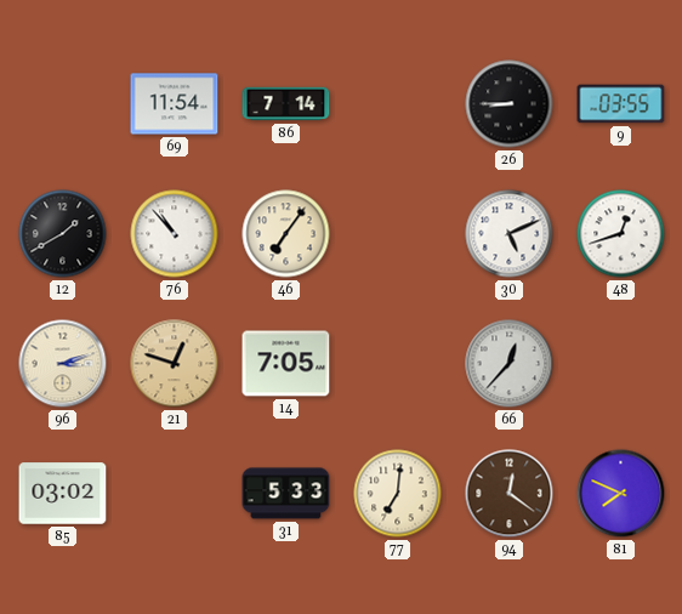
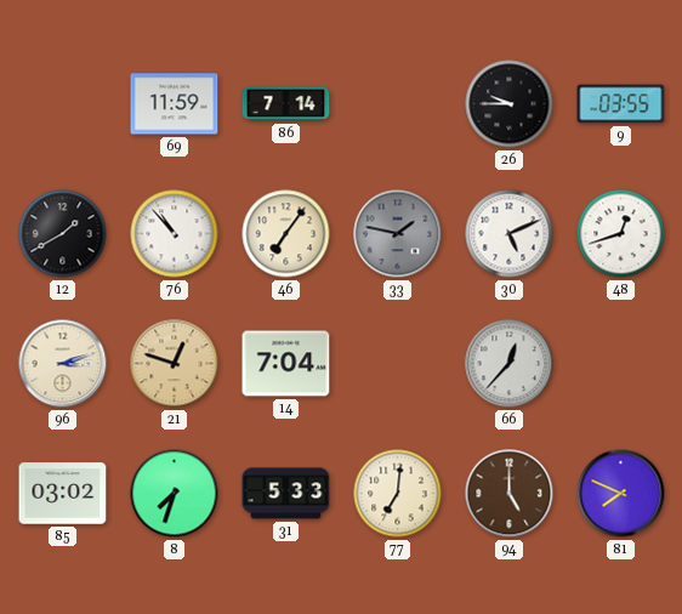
69: 11:54 -> 11:59
26: 8:45 -> 9:45
33: none -> 1:47
14: 7:05 -> 7:04
8: none -> 7:33
94: 12:21 -> 5:00
